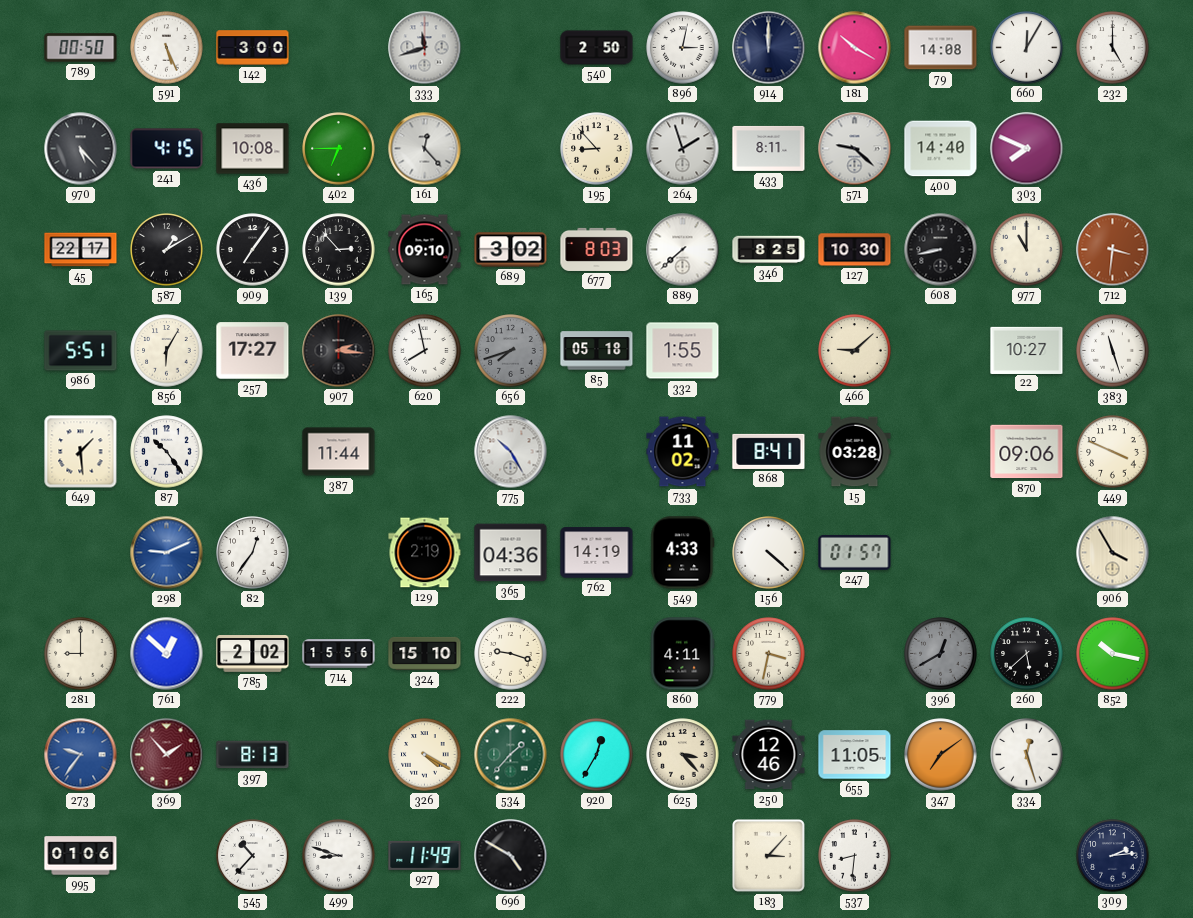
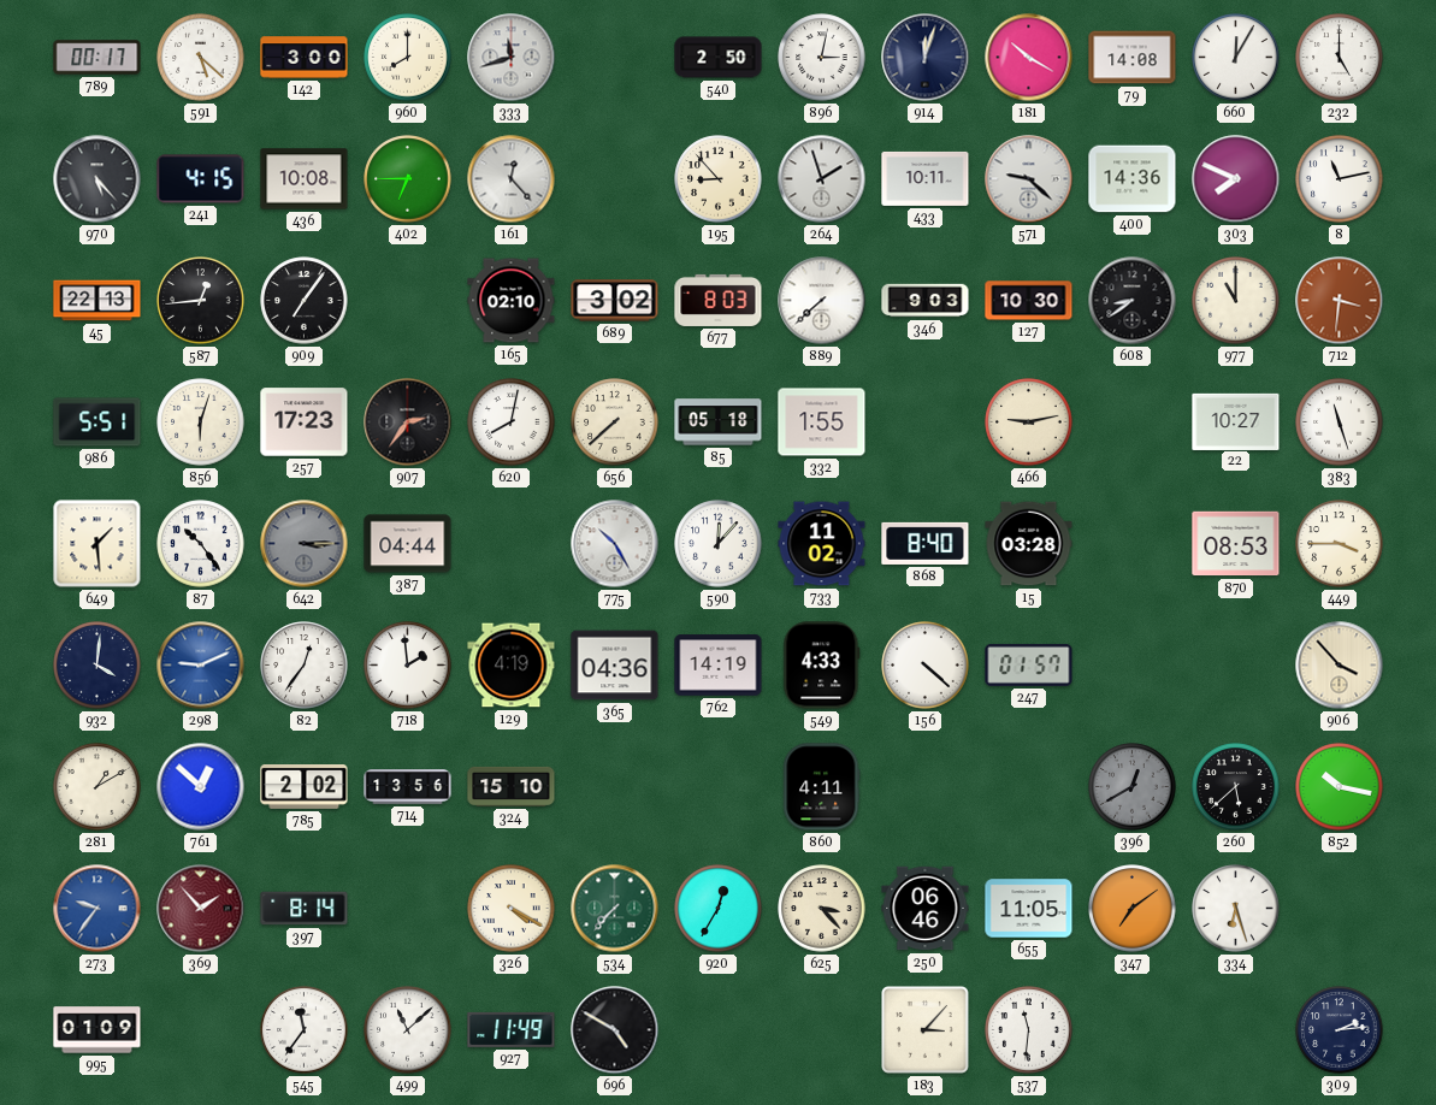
789: 00:50 -> 00:17
591: 5:26 -> 5:22
960: none -> 8:00
914: 12:00 -> 12:03
433: 8:11 -> 10:11
400: 14:40 -> 14:36
8: none -> 11:13
45: 22:17 -> 22:13
587: 1:10 -> 12:44
139: 2:53 -> none
165: 09:10 -> 02:10
346: 8:25 -> 9:03
608: 8:43 -> 8:39
856: 6:05 -> 6:03
257: 17:27 -> 17:23
907: 2:16 -> 2:36
620: 7:58 -> 8:02
656: 7:42 -> 7:38
656 dial: grey -> cream
466: 9:08 -> 9:13
642: none -> 3:15
387: 11:44 -> 04:44
590: none -> 12:07
868: 8:41 -> 8:40
870: 09:06 -> 08:53
449: 3:49 -> 3:45
932: none -> 4:01
718: none -> 1:59
129: 2:19 -> 4:19
906: 3:55 -> 3:53
281: 9:00 -> 1:10
714: 15:56 -> 13:56
222: 9:18 -> none
779: 3:32 -> none
397: 8:13 -> 8:14
534: 1:37 -> 7:37
250: 12:46 -> 06:46
334: 12:27 -> 6:27
995: 01:06 -> 01:09
545: 10:37 -> 11:36
499: 8:48 -> 11:08
537: 8:31 -> 11:31
